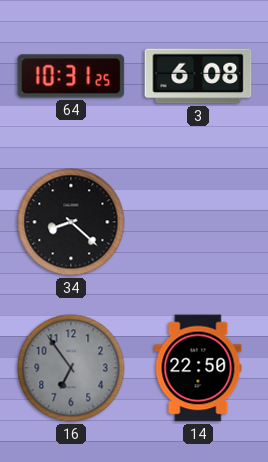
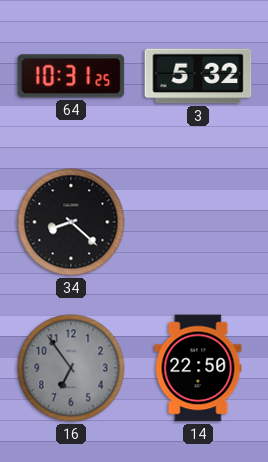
3: 6:08 -> 5:32
